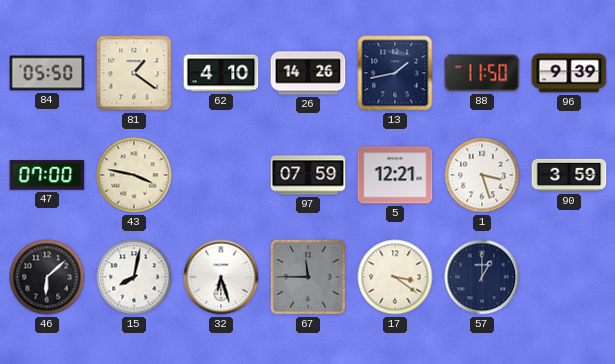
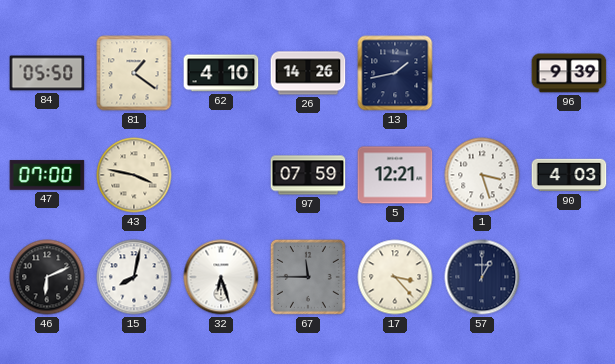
88: 11:50 -> none
90: 3:59 -> 4:03
46: 6:08 -> 6:11
17: 3:21 -> 3:23
